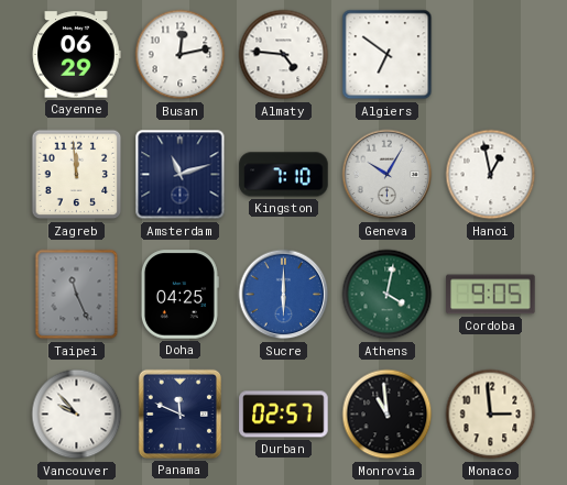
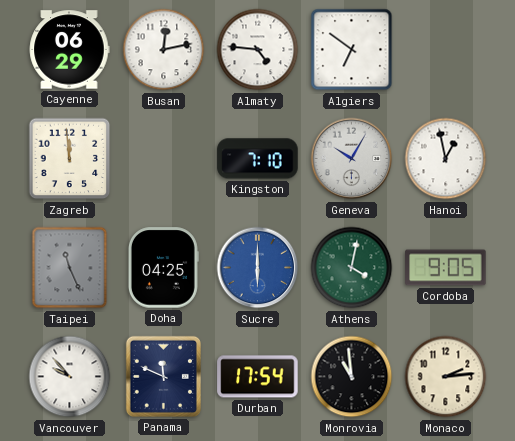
Amsterdam: 11:12 -> none
Durban: 02:57 -> 17:54
Monaco: 2:59 -> 2:14
